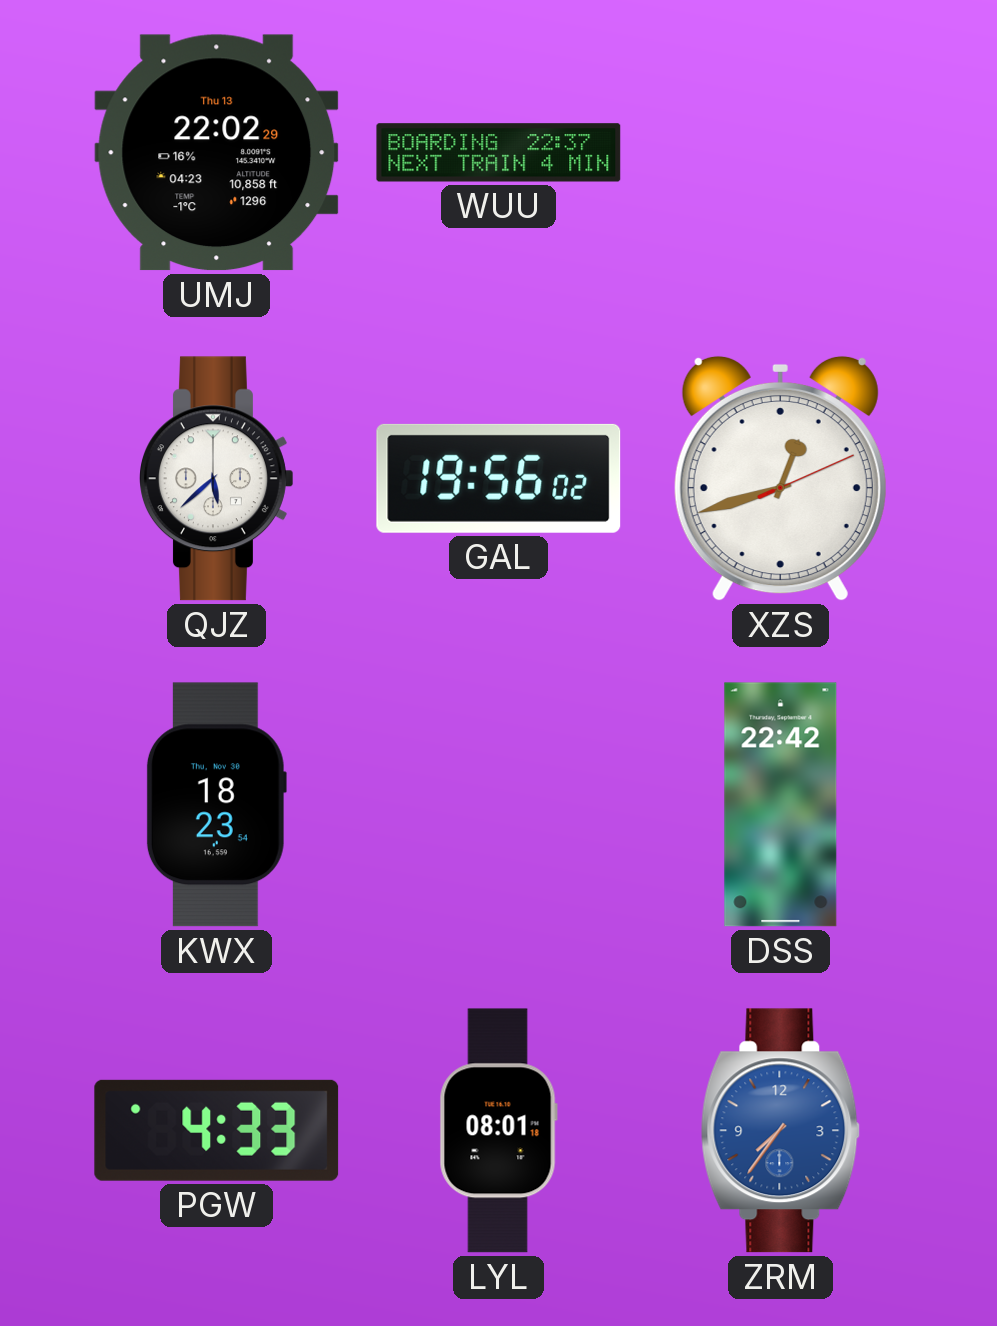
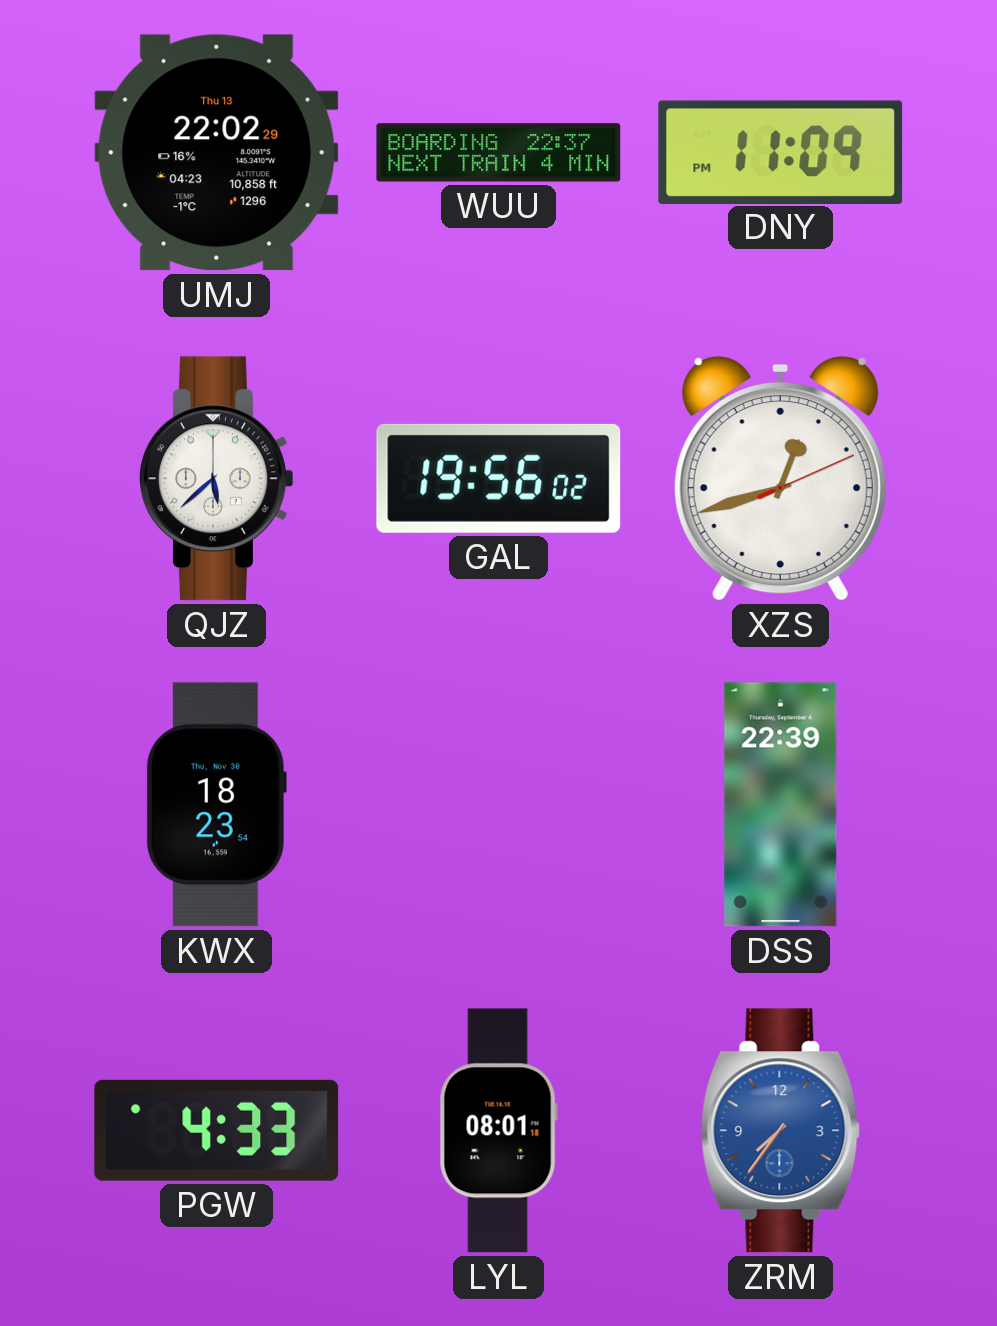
DNY: none -> 11:09
DSS: 22:42 -> 22:39
